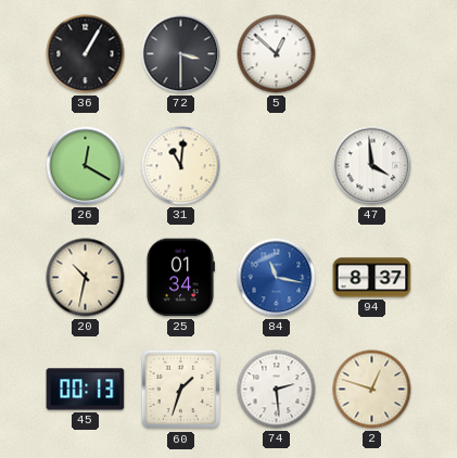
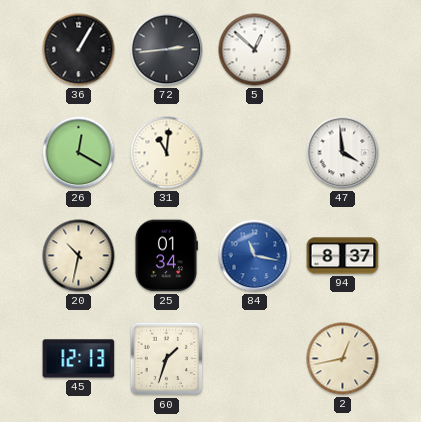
72: 3:30 -> 2:44
45: 00:13 -> 12:13
74: 2:29 -> none
2: 12:48 -> 12:43
